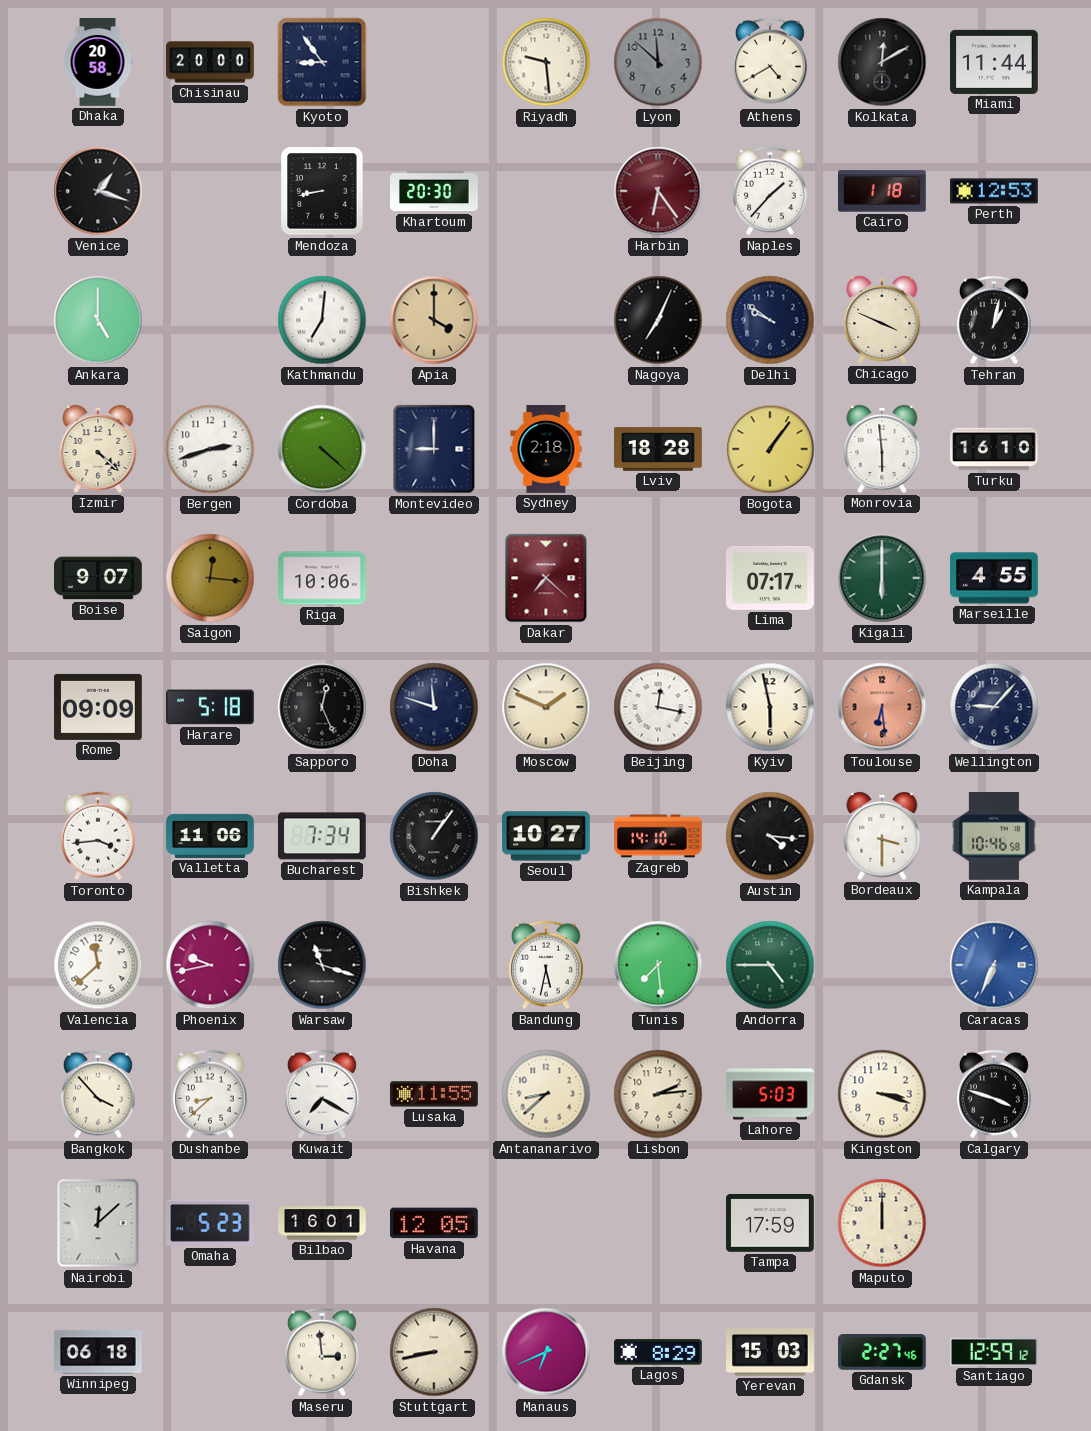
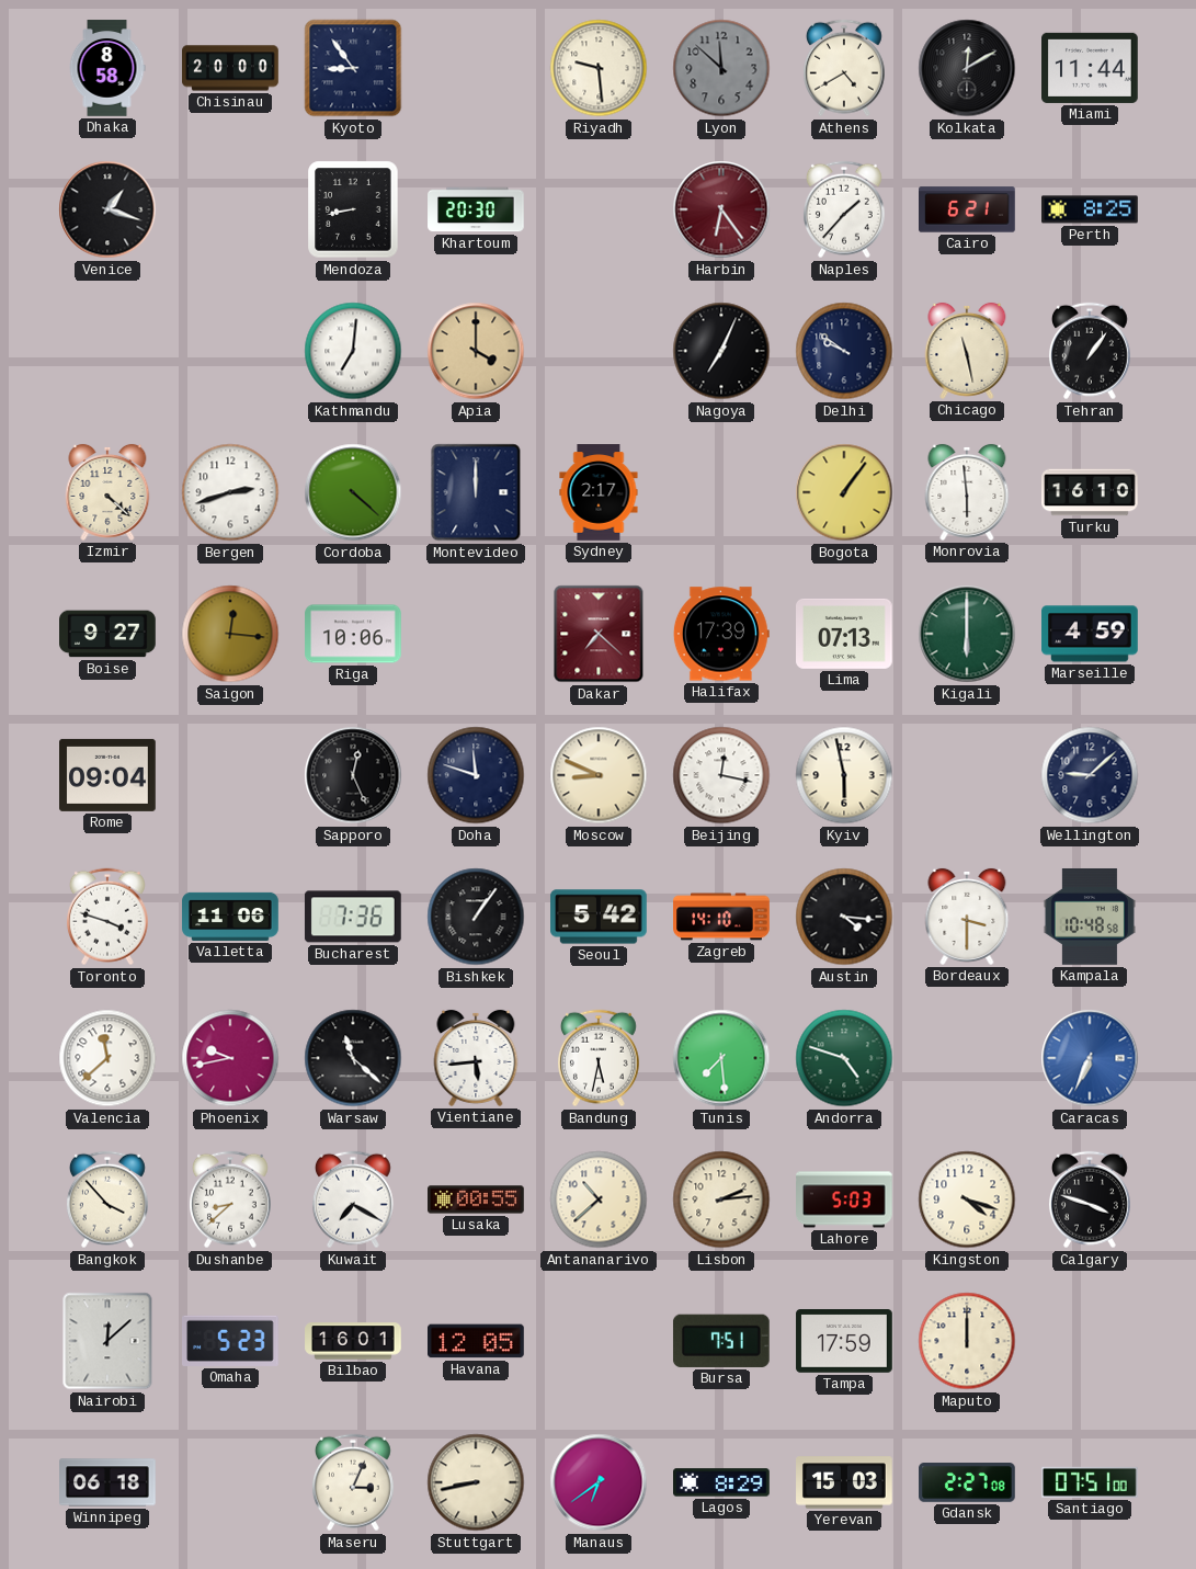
Dhaka: 20:58 -> 8:58
Cairo: 1:18 -> 6:21
Perth: 12:53 -> 8:25
Ankara: 5:00 -> none
Chicago: 3:49 -> 11:28
Tehran: 1:02 -> 1:06
Montevideo: 9:00 -> 12:00
Sydney: 2:18 -> 2:17
Lviv: 18:28 -> none
Boise: 9:07 -> 9:27
Halifax: none -> 17:39
Lima: 07:17 -> 07:13
Marseille: 4:55 -> 4:59
Rome: 09:09 -> 09:04
Harare: 5:18 -> none
Moscow: 1:49 -> 8:49
Toulouse: 6:29 -> none
Wellington: 9:07 -> 9:08
Toronto: 3:44 -> 3:48
Bucharest: 7:34 -> 7:36
Seoul: 10:27 -> 5:42
Kampala: 10:46 -> 10:48
Warsaw: 11:18 -> 11:22
Vientiane: none -> 5:44
Andorra: 4:45 -> 4:48
Lusaka: 11:55 -> 00:55
Antananarivo: 8:38 -> 10:38
Kingston: 3:18 -> 4:18
Bursa: none -> 7:51
Maseru: 2:59 -> 3:04
Manaus: 6:41 -> 6:39
Gdansk: 2:27:46 -> 2:27:08
Santiago: 12:59 -> 07:51
